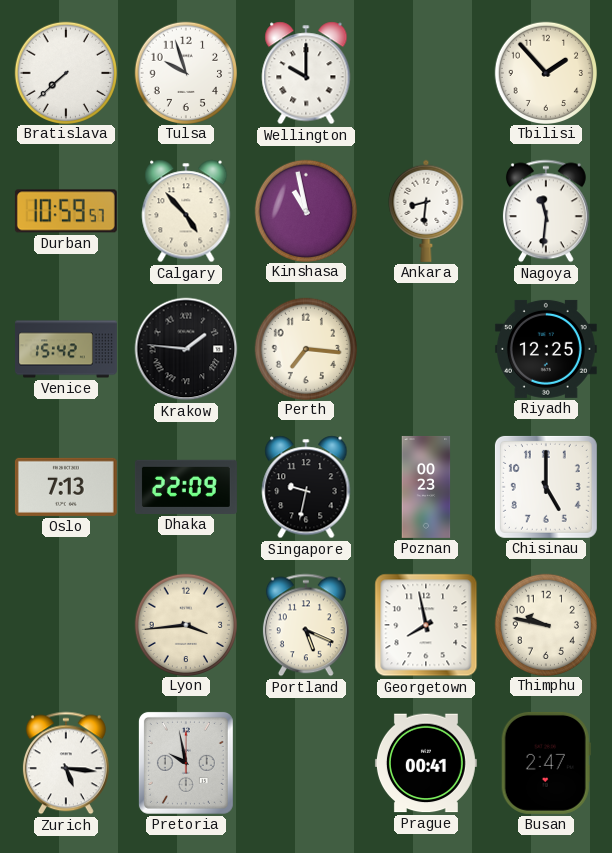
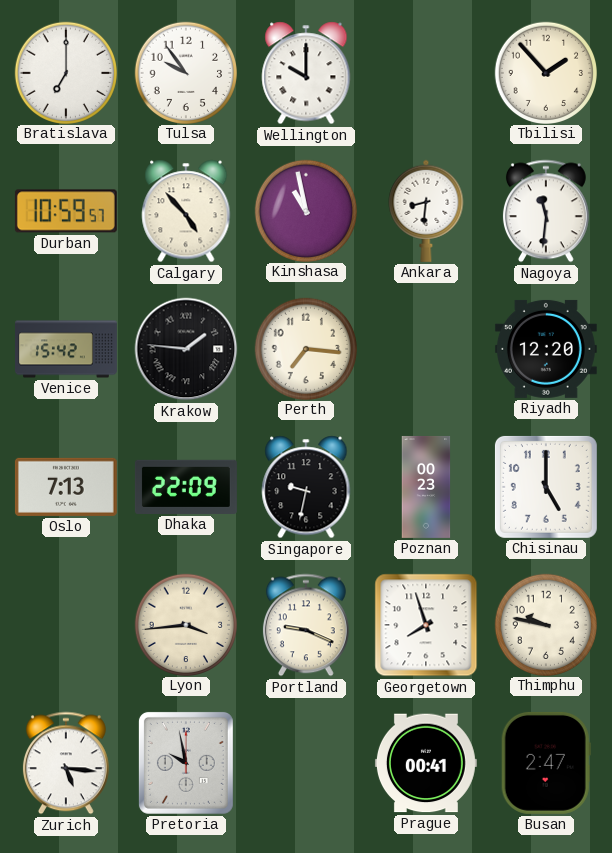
Bratislava: 7:38 -> 7:00
Tulsa: 9:57 -> 9:54
Riyadh: 12:25 -> 12:20
Portland: 5:19 -> 9:19
Georgetown: 7:58 -> 7:57
